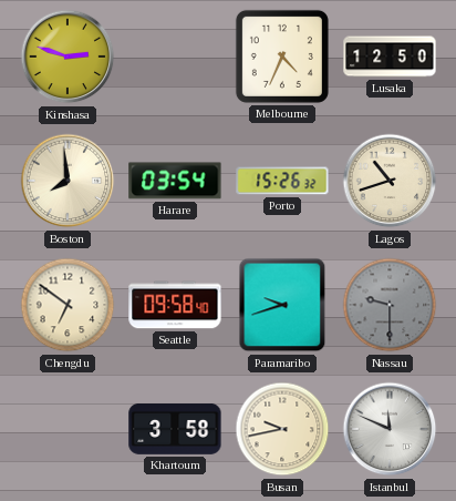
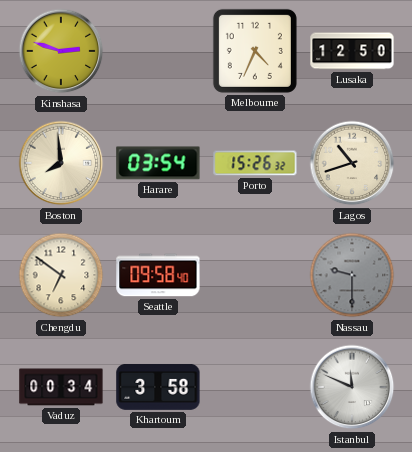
Paramaribo: 9:42 -> none
Vaduz: none -> 00:34
Busan: 9:43 -> none
